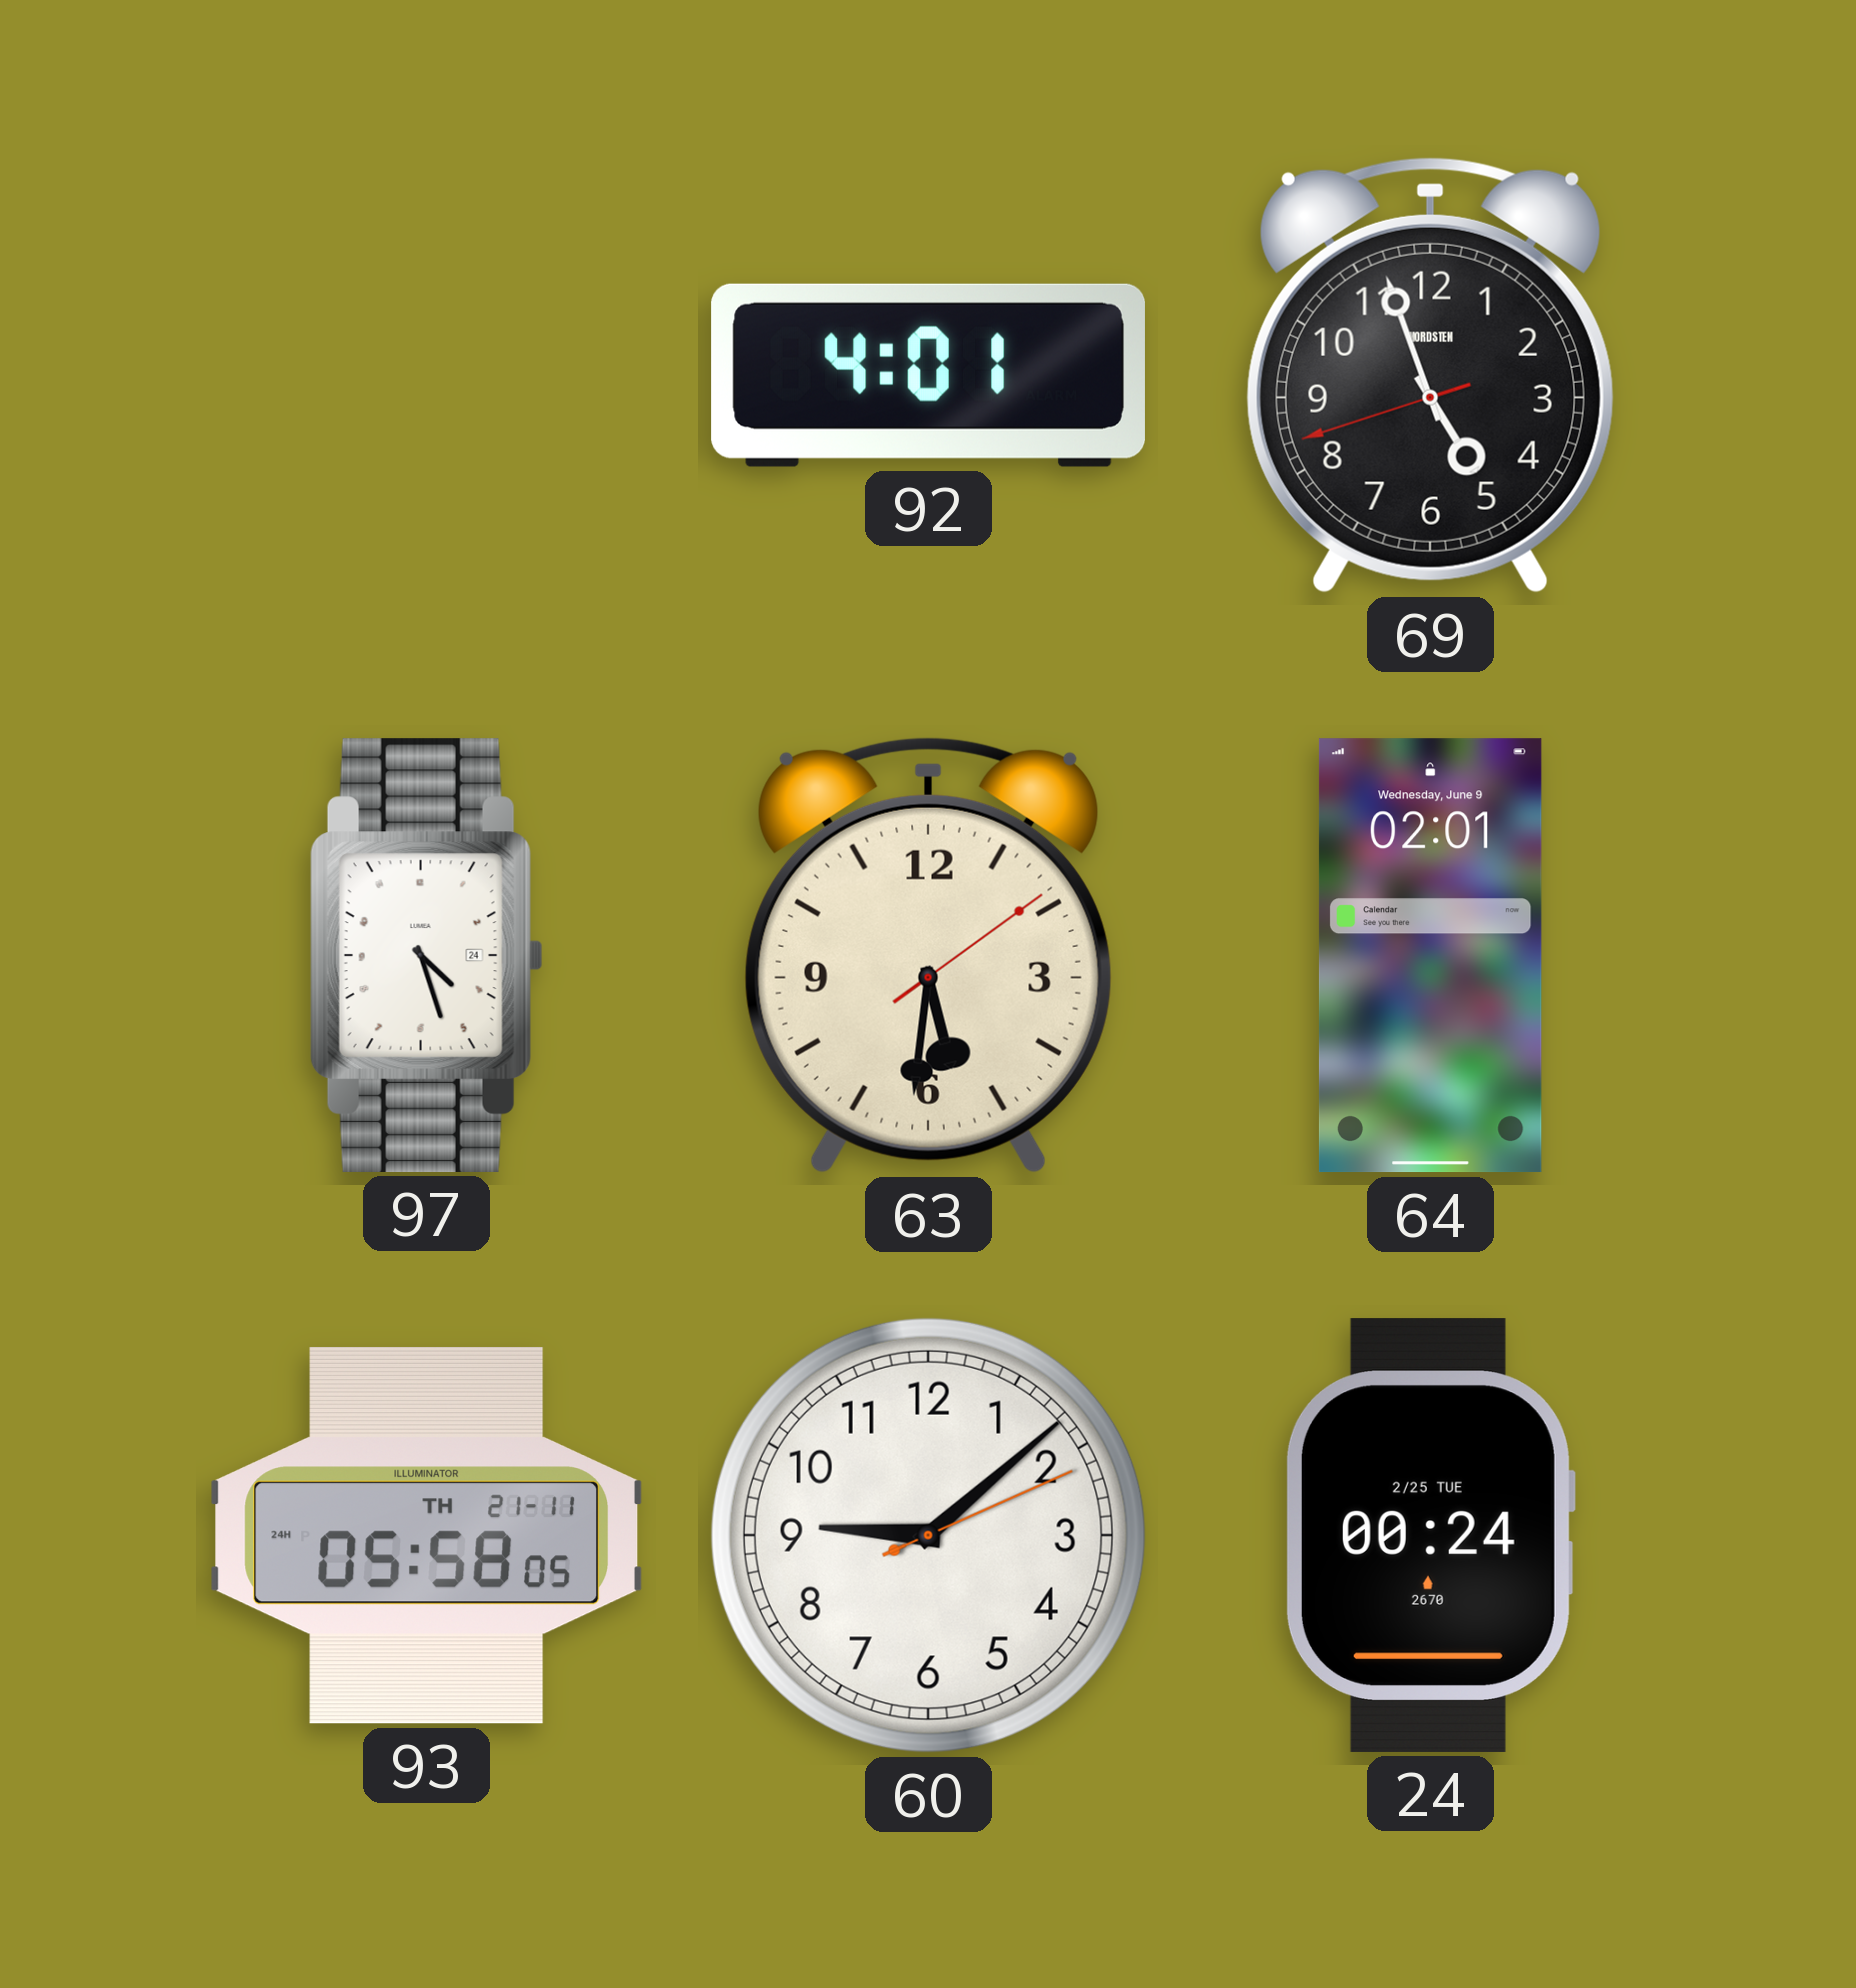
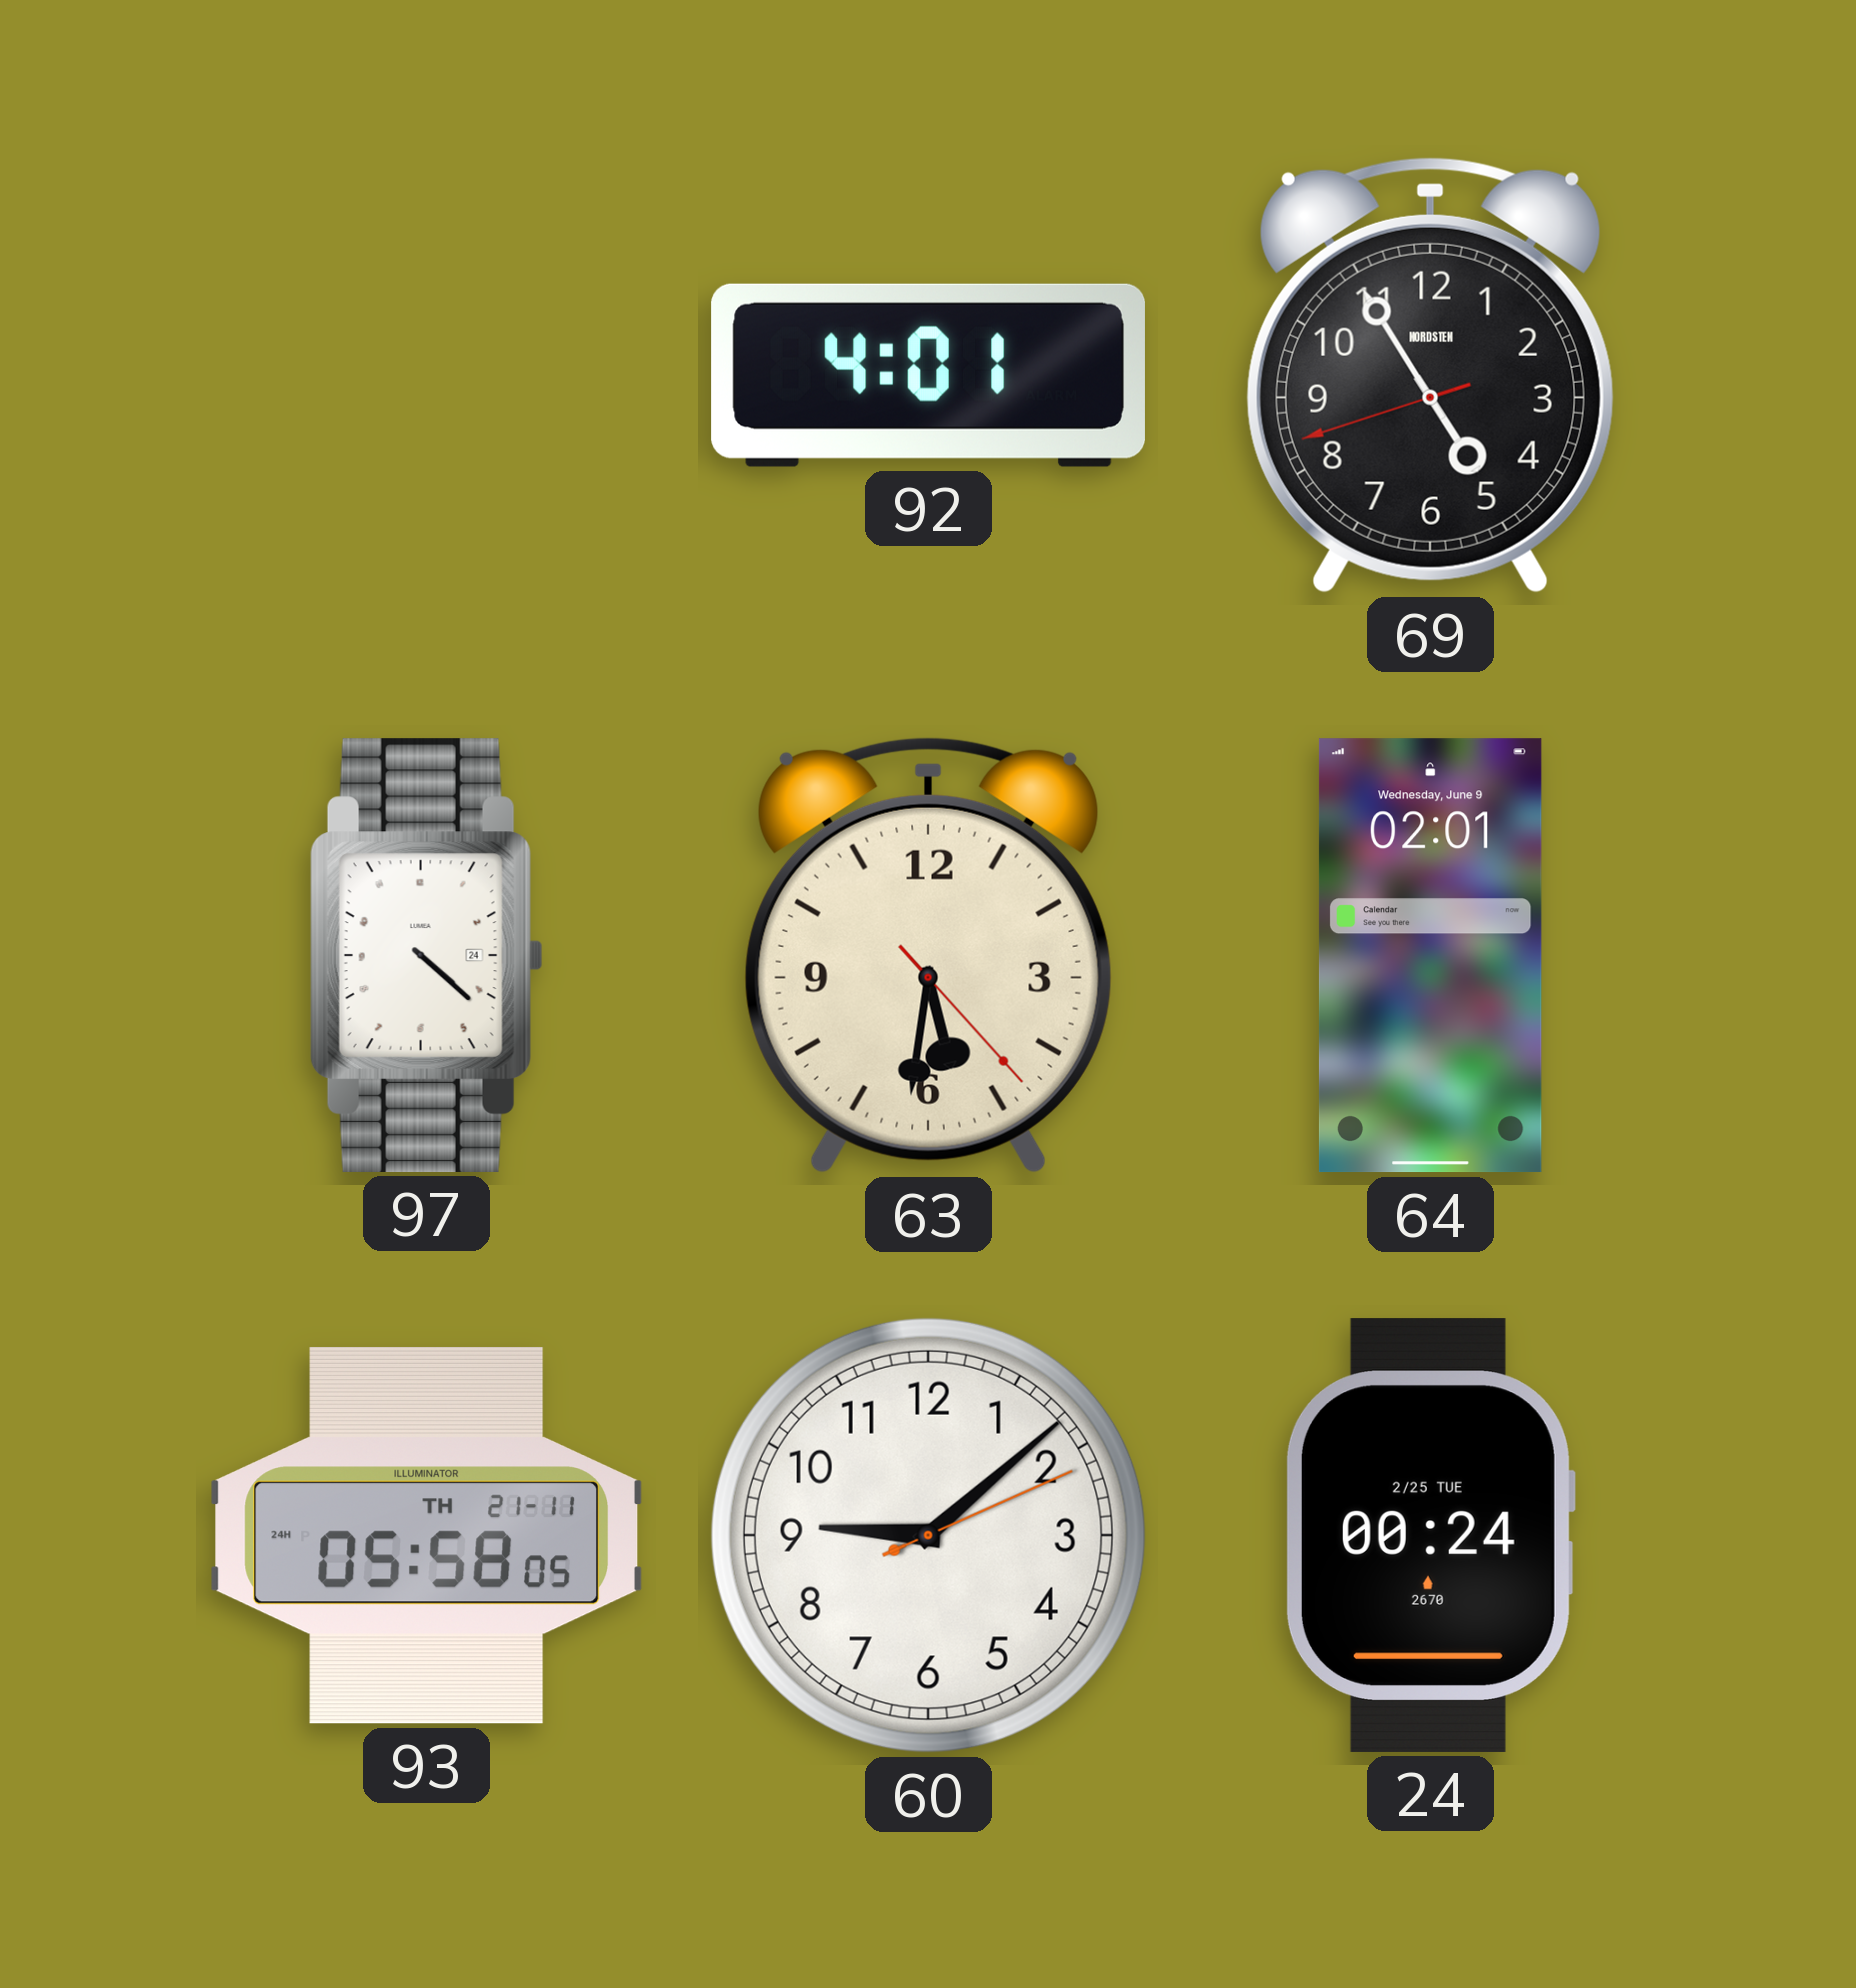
69: 4:56 -> 4:54
97: 4:27 -> 4:22
63: 5:31:09 -> 5:31:23
